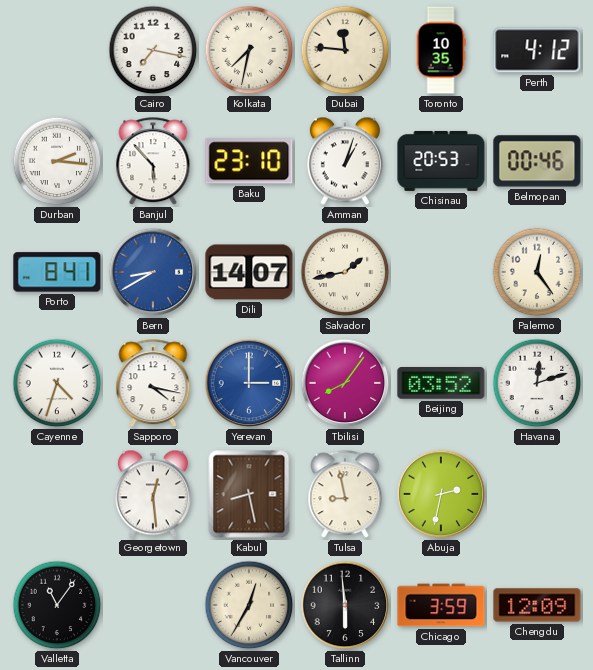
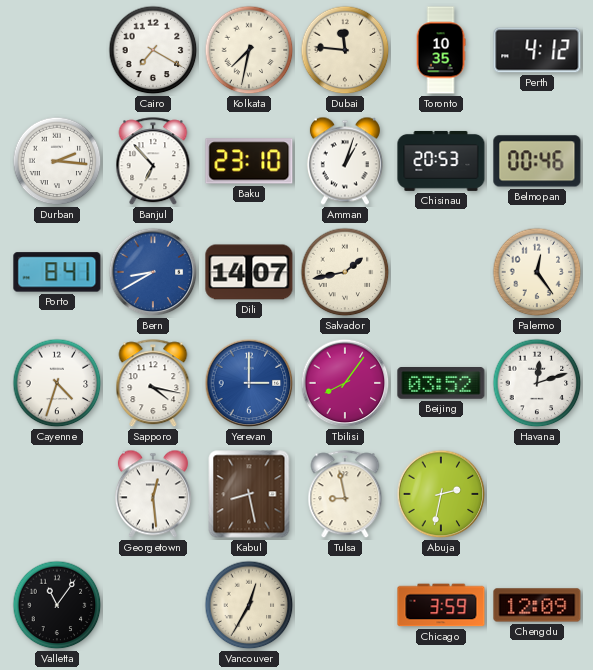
Cairo: 7:17 -> 7:20
Banjul: 5:53 -> 6:53
Tallinn: 5:59 -> none
